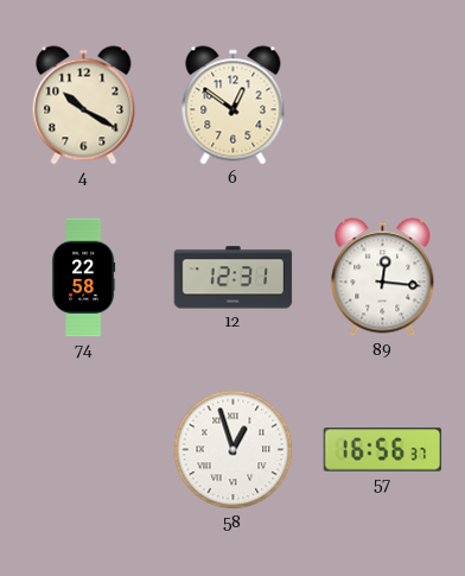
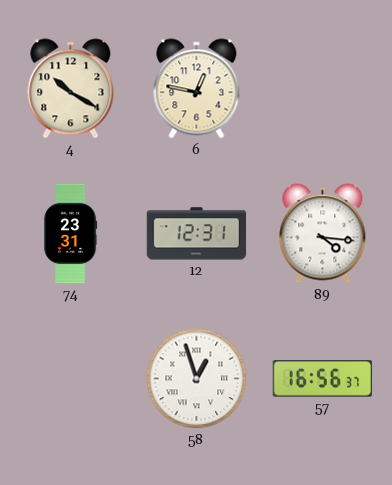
6: 12:51 -> 12:47
74: 22:58 -> 23:31
89: 12:16 -> 4:16
